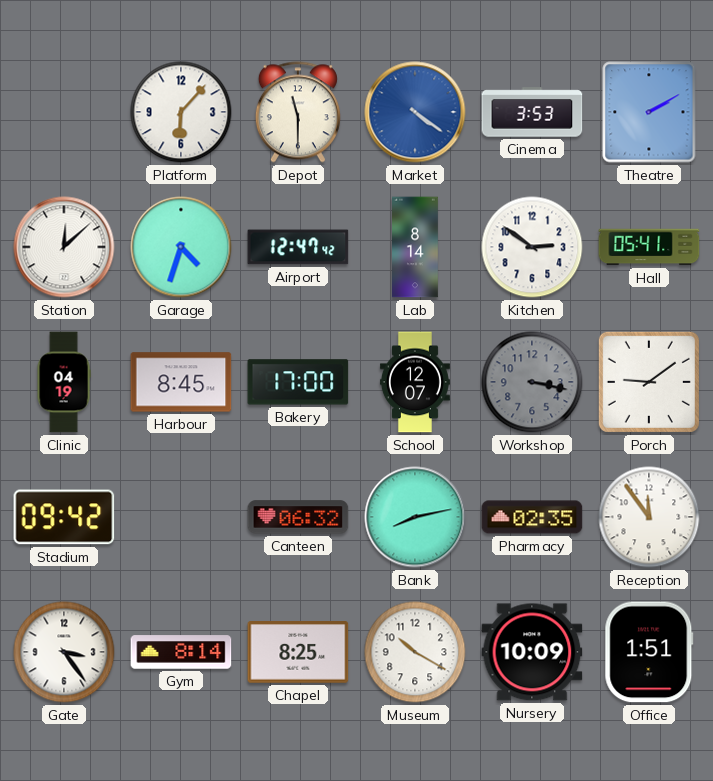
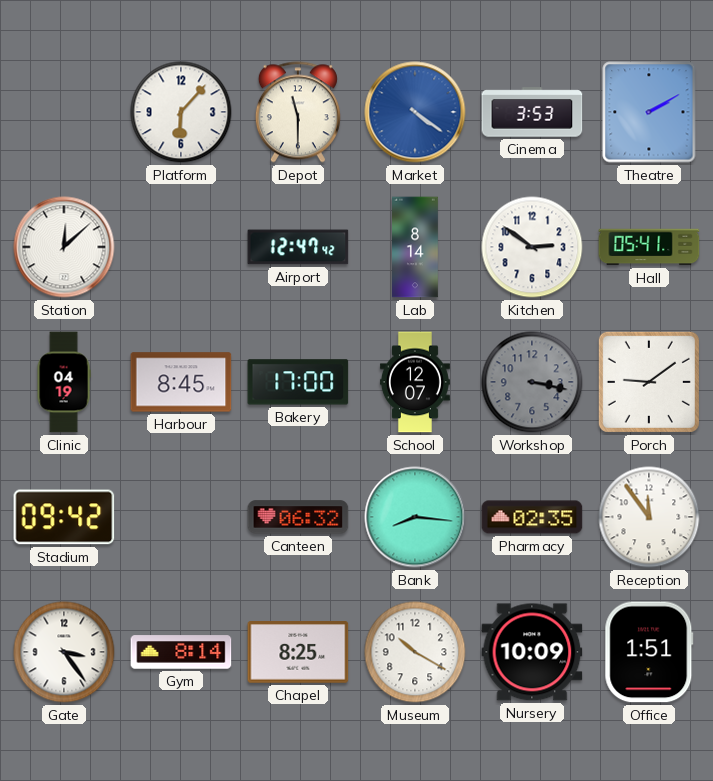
Garage: 4:33 -> none
Bank: 8:13 -> 8:16
